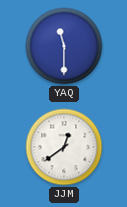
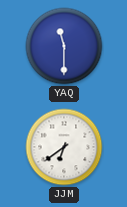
JJM: 12:39 -> 6:39
